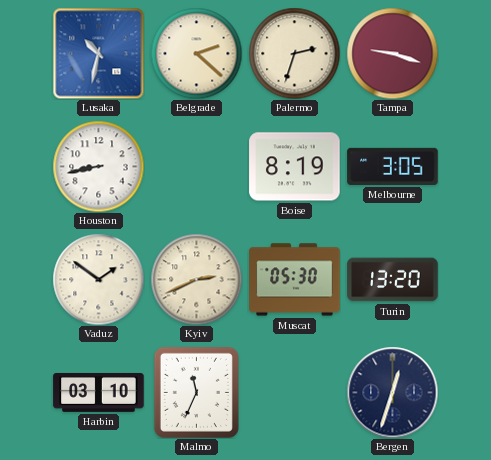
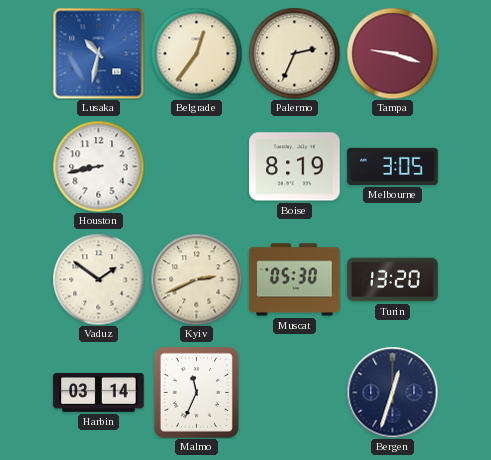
Belgrade: 2:22 -> 12:36
Palermo: 2:33 -> 2:34
Harbin: 03:10 -> 03:14
